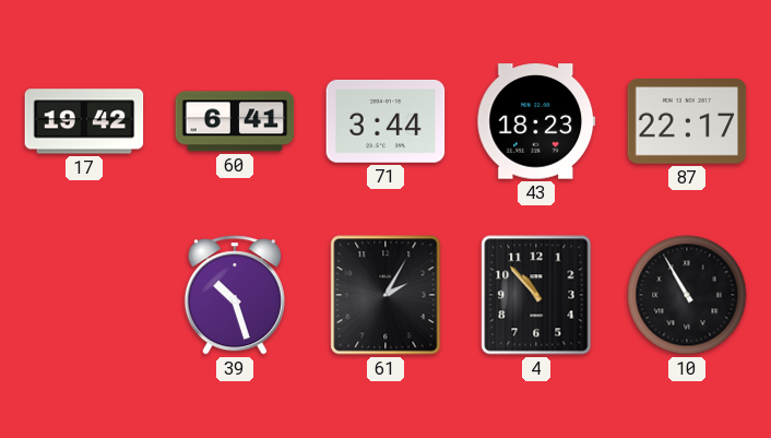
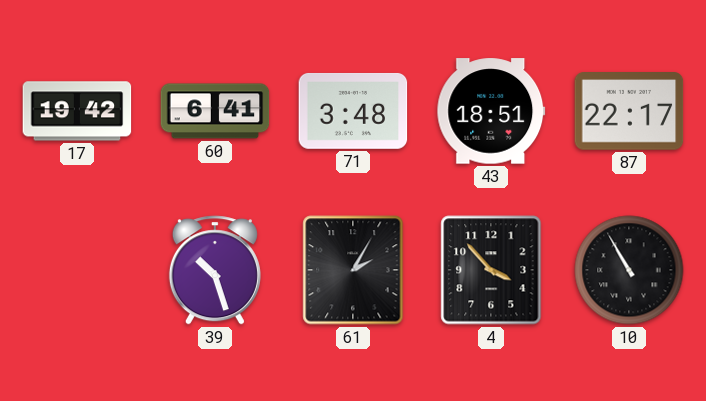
71: 3:44 -> 3:48
43: 18:23 -> 18:51
4: 10:53 -> 3:53
